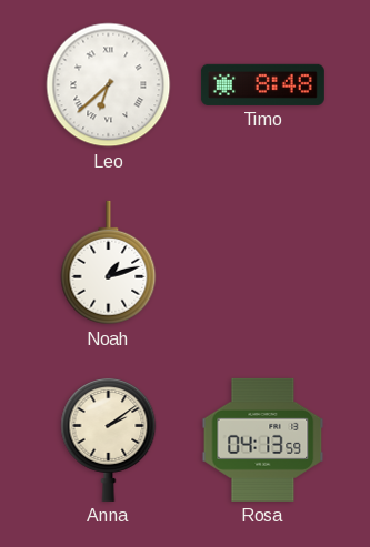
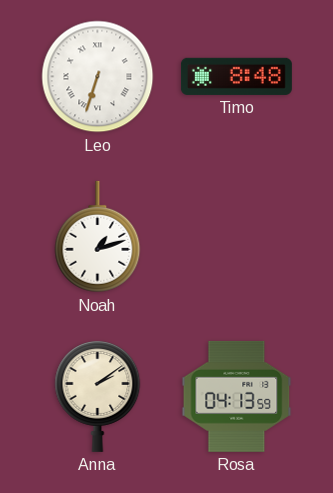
Leo: 6:38 -> 6:33
